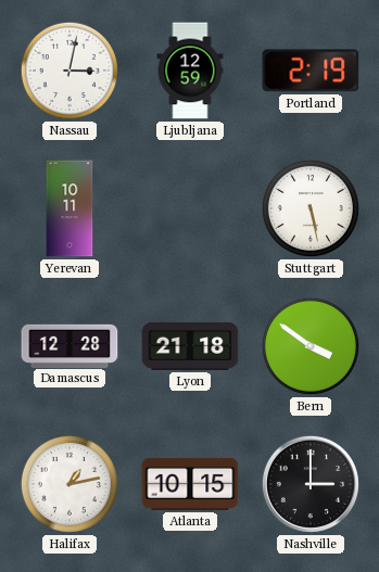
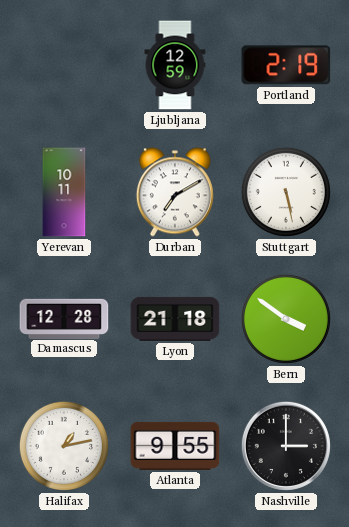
Nassau: 3:02 -> none
Durban: none -> 7:10
Atlanta: 10:15 -> 9:55
